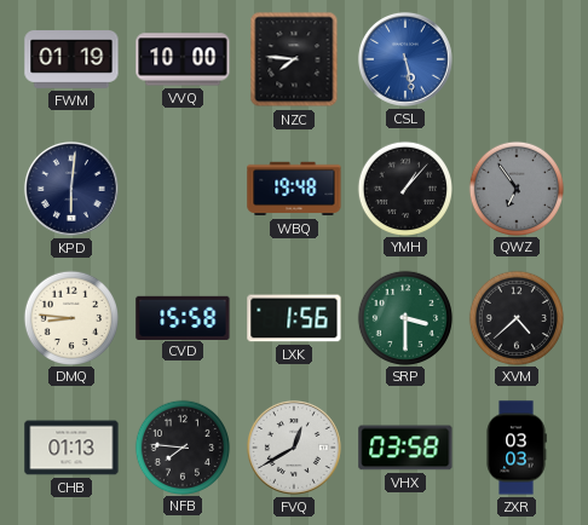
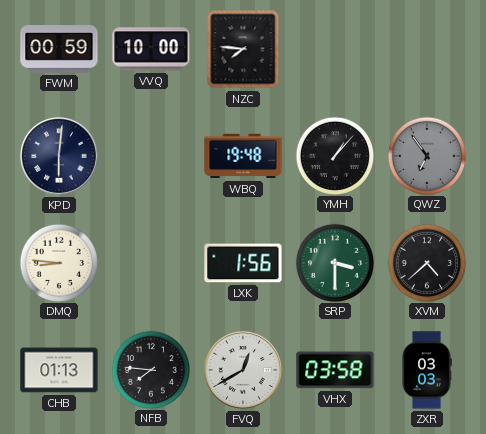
FWM: 01:19 -> 00:59
CSL: 5:28 -> none
CVD: 15:58 -> none
